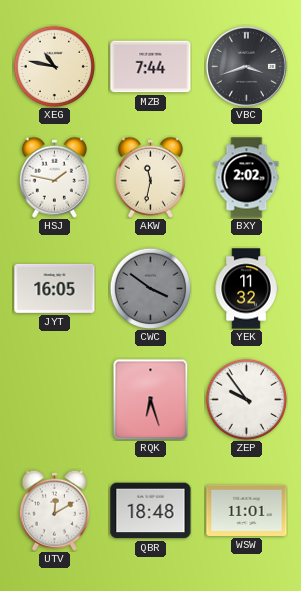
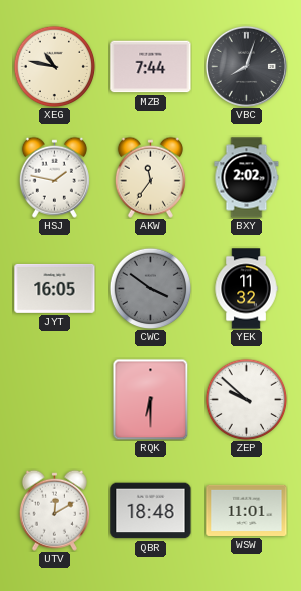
VBC: 3:42 -> 8:03
AKW: 11:32 -> 11:36
RQK: 6:27 -> 6:30
ZEP: 9:54 -> 9:52
